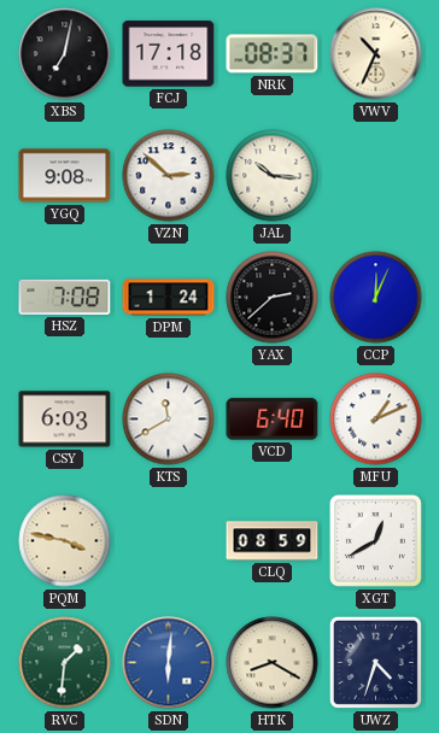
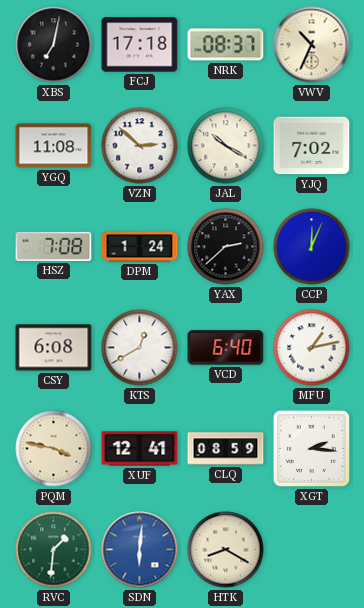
YGQ: 9:08 -> 11:08
JAL: 10:16 -> 10:20
YJQ: none -> 7:02
CSY: 6:03 -> 6:08
KTS: 11:40 -> 12:40
MFU: 1:11 -> 1:13
XUF: none -> 12:41
XGT: 12:40 -> 2:16
UWZ: 4:33 -> none
